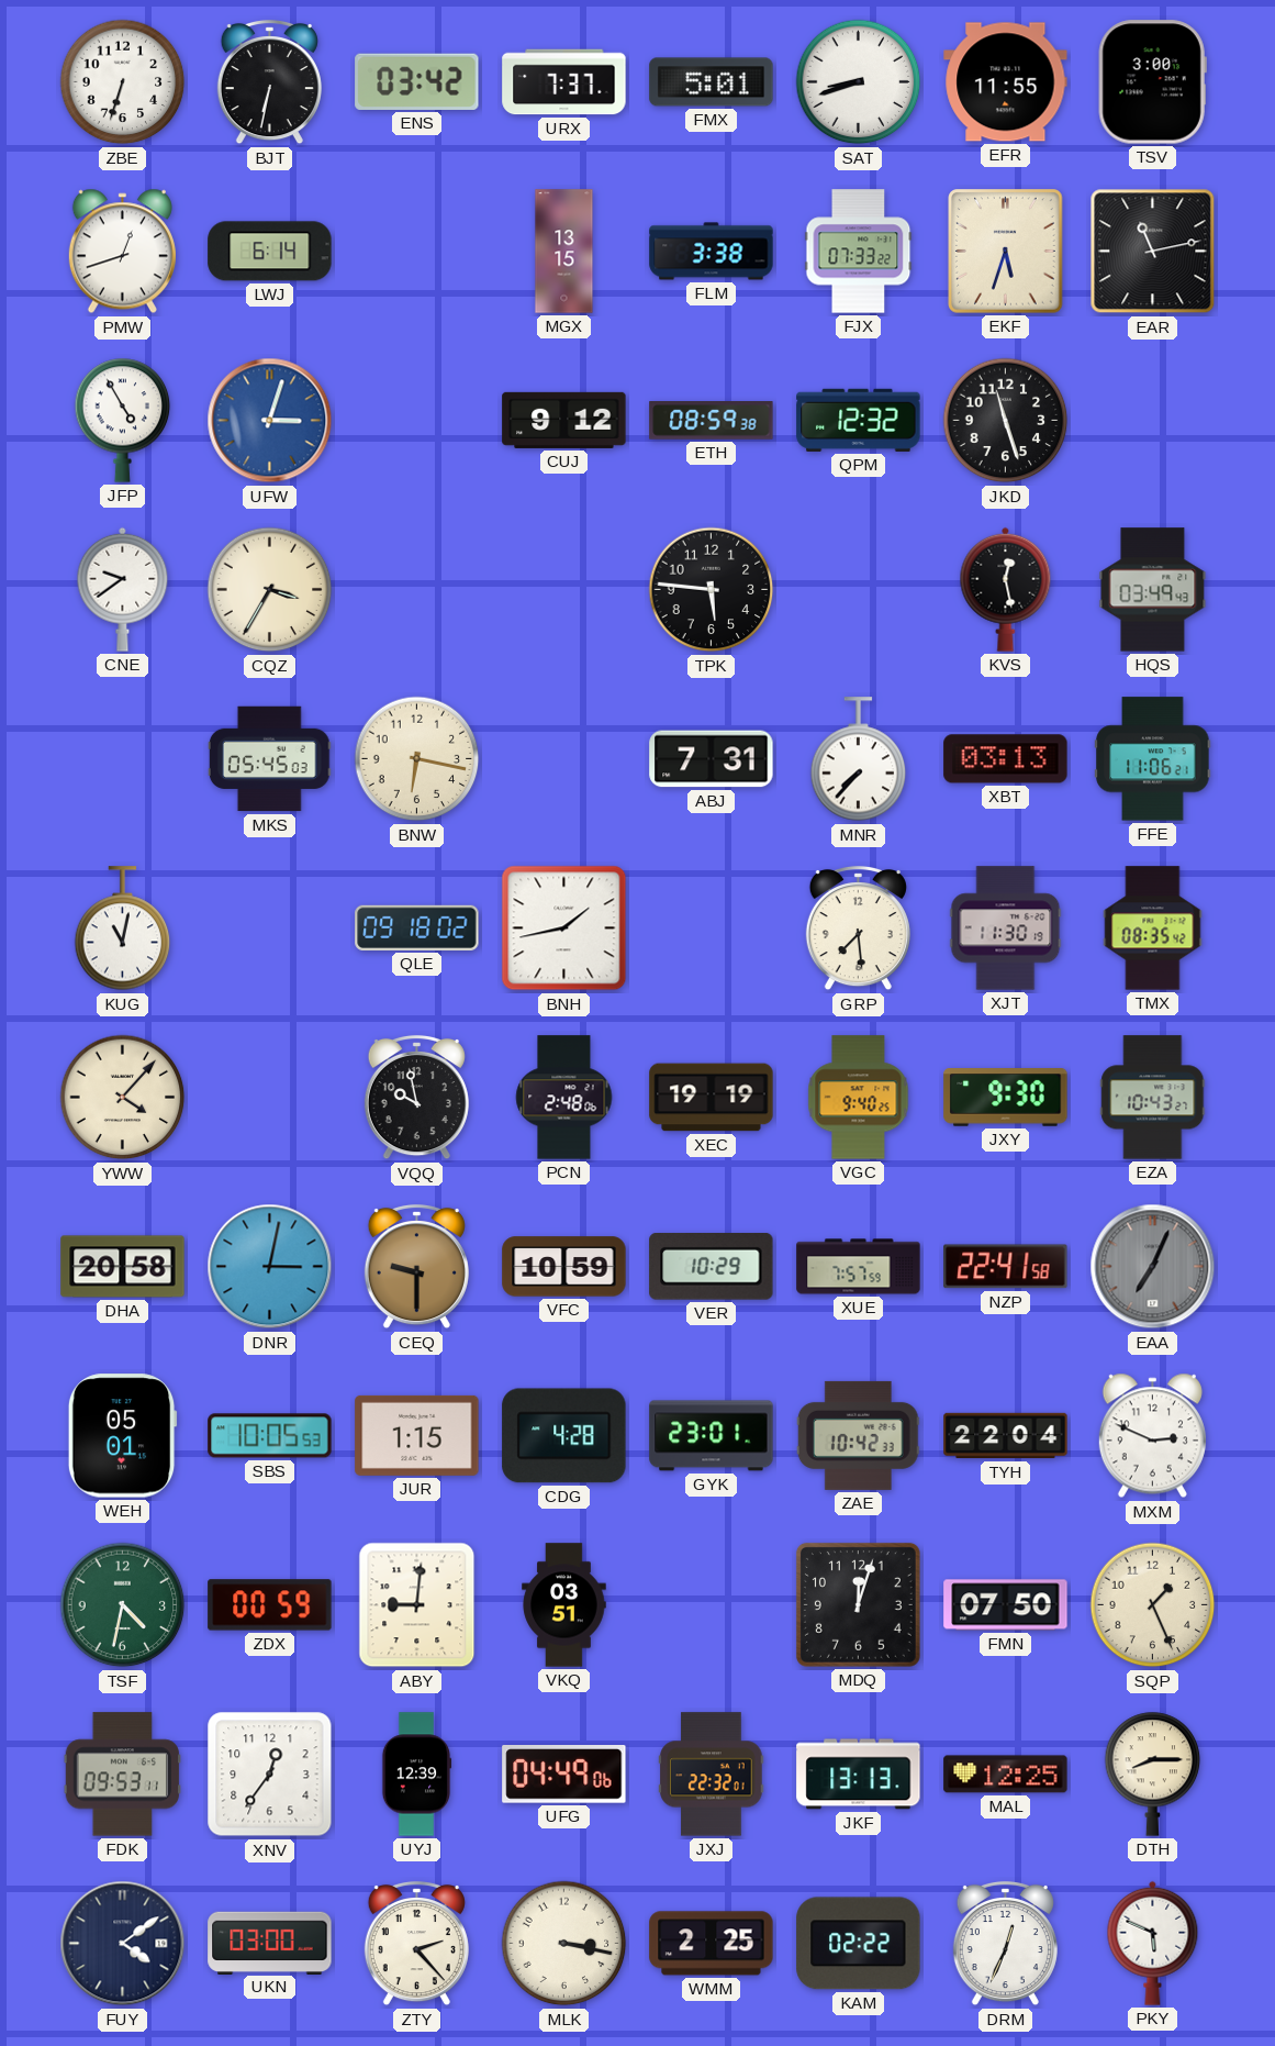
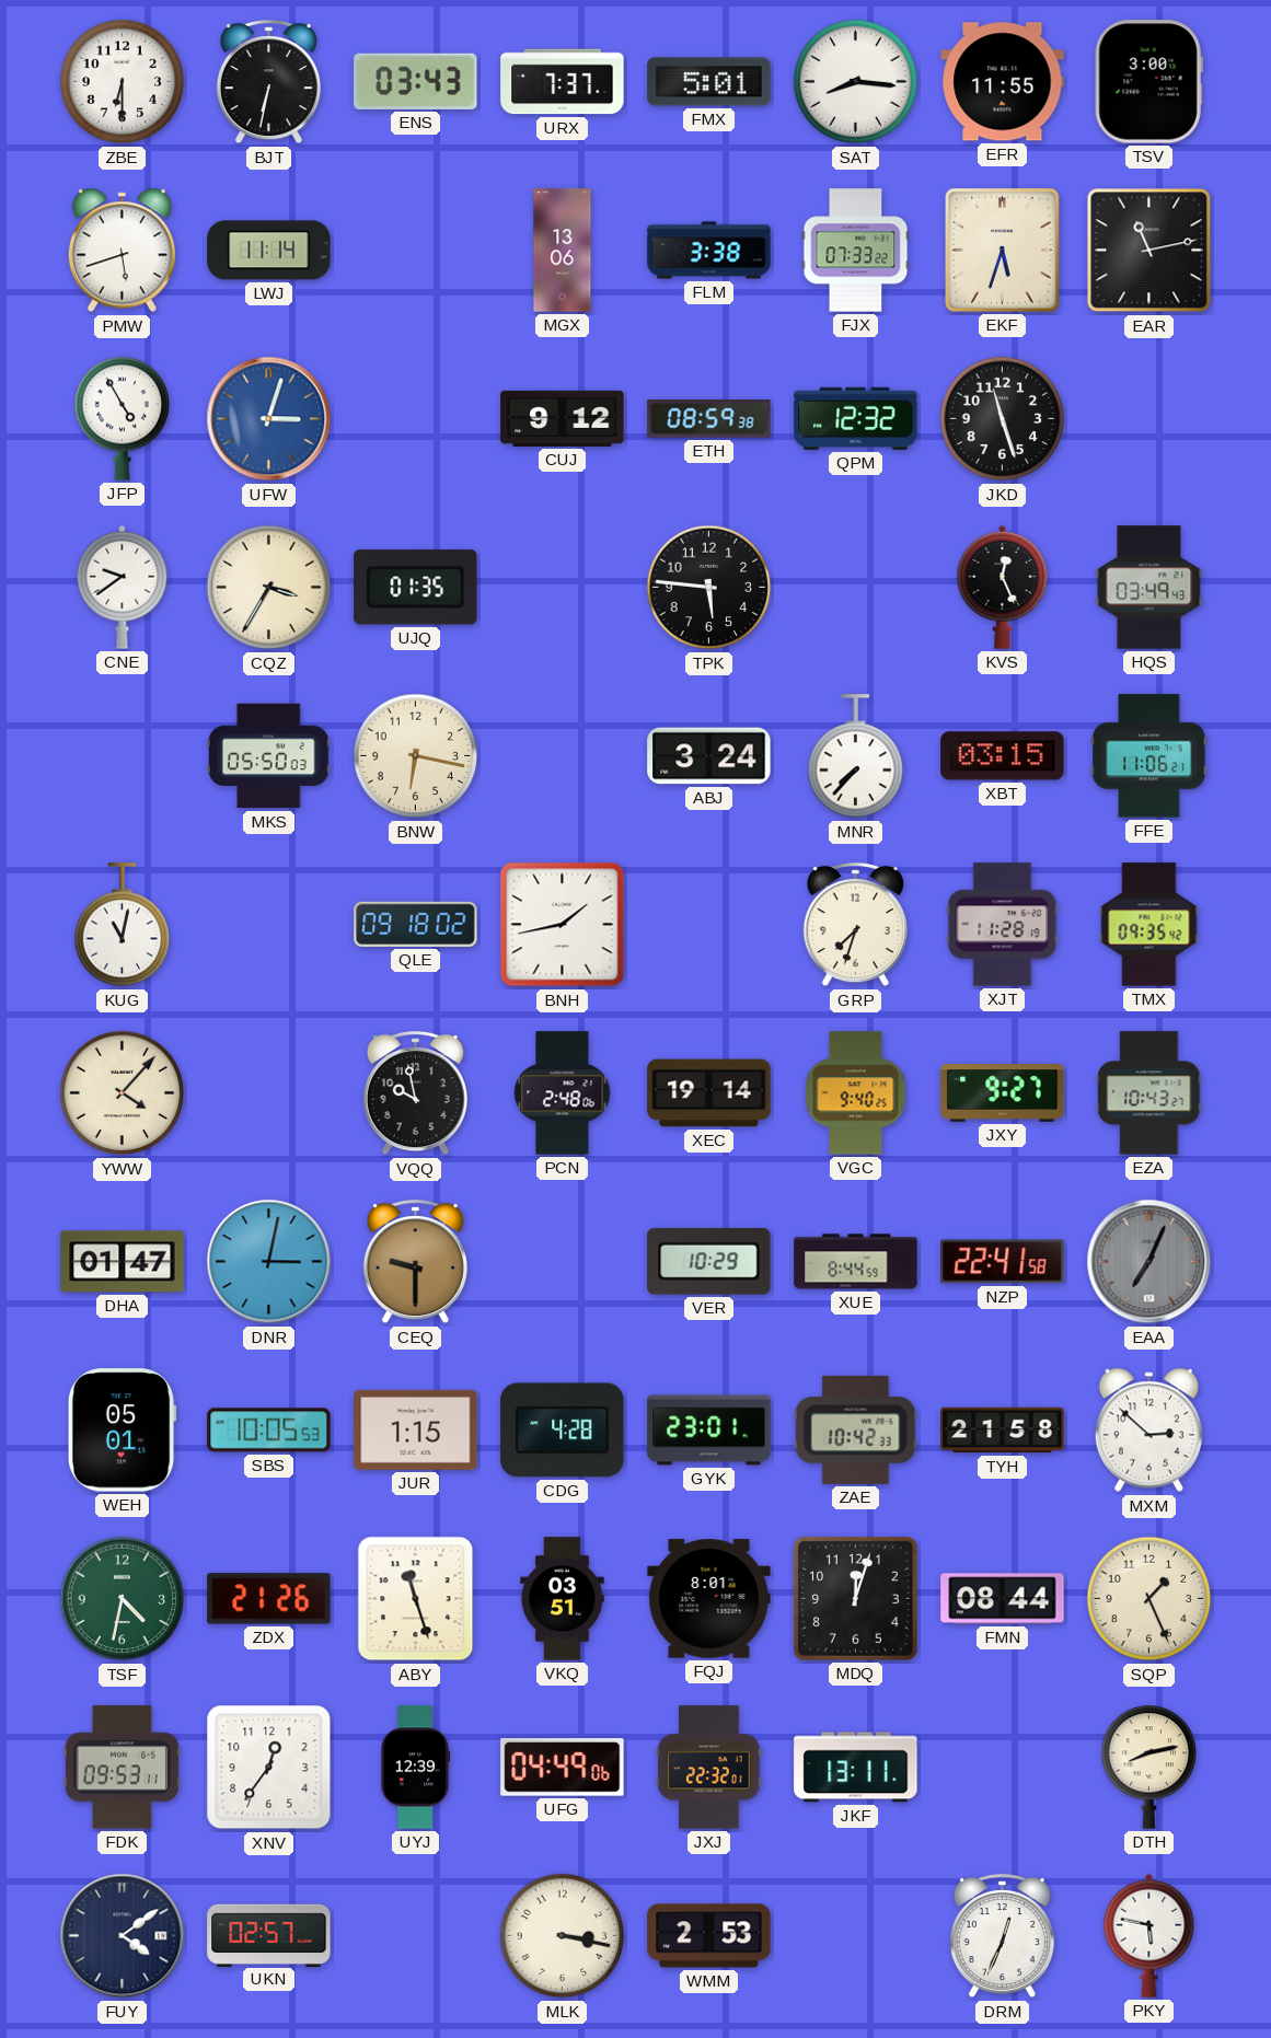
ZBE: 6:33 -> 6:30
ENS: 03:42 -> 03:43
SAT: 8:42 -> 8:16
PMW: 12:42 -> 5:42
LWJ: 6:14 -> 11:14
MGX: 13:15 -> 13:06
UJQ: none -> 01:35
KVS: 12:28 -> 12:26
MKS: 05:45 -> 05:50
ABJ: 7:31 -> 3:24
XBT: 03:13 -> 03:15
GRP: 7:29 -> 7:33
XJT: 11:30 -> 11:28
TMX: 08:35 -> 09:35
XEC: 19:19 -> 19:14
JXY: 9:30 -> 9:27
DHA: 20:58 -> 01:47
VFC: 10:59 -> none
XUE: 7:57 -> 8:44
TYH: 22:04 -> 21:58
MXM: 2:49 -> 2:52
ZDX: 00:59 -> 21:26
ABY: 9:01 -> 11:27
FQJ: none -> 8:01
FMN: 07:50 -> 08:44
JKF: 13:13 -> 13:11
MAL: 12:25 -> none
DTH: 8:15 -> 8:13
UKN: 03:00 -> 02:57
ZTY: 2:23 -> none
WMM: 2:25 -> 2:53
KAM: 02:22 -> none
PKY: 5:49 -> 5:47
